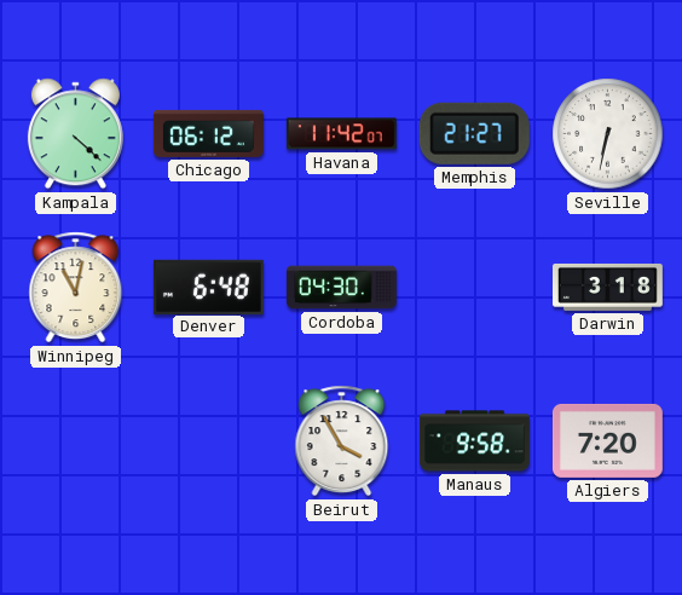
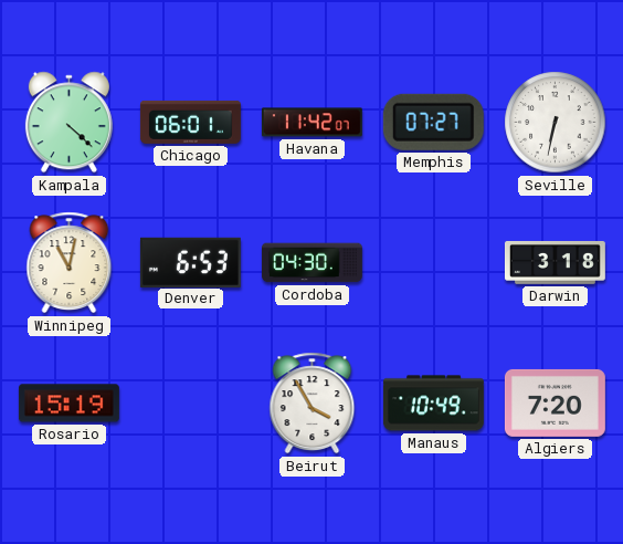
Chicago: 06:12 -> 06:01
Memphis: 21:27 -> 07:27
Denver: 6:48 -> 6:53
Rosario: none -> 15:19
Manaus: 9:58 -> 10:49
